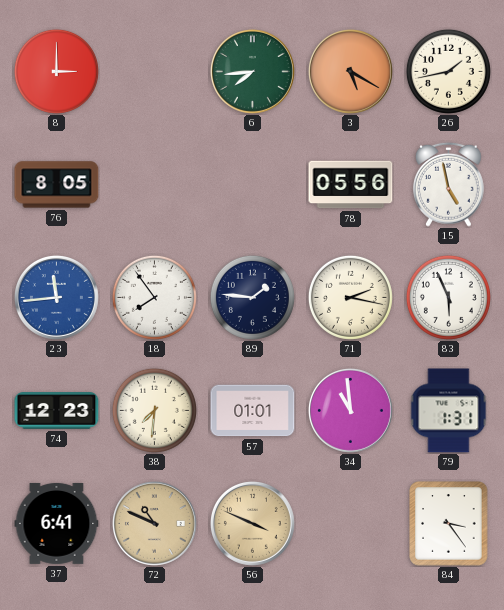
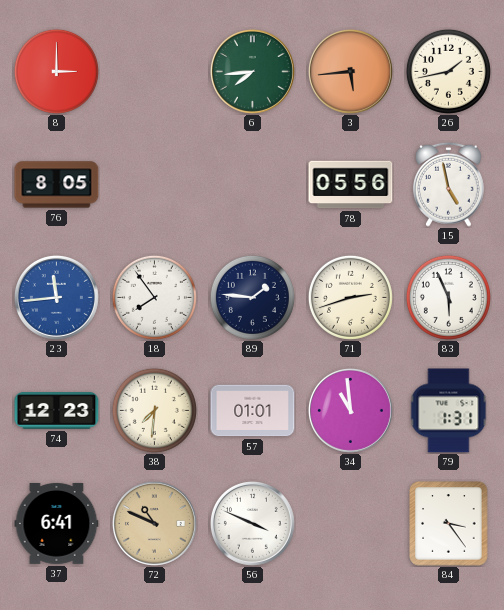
3: 5:20 -> 5:44
71: 2:17 -> 2:42
56 dial: champagne -> white
